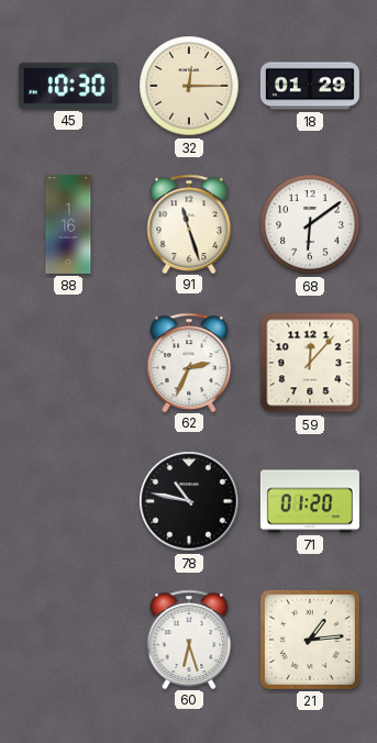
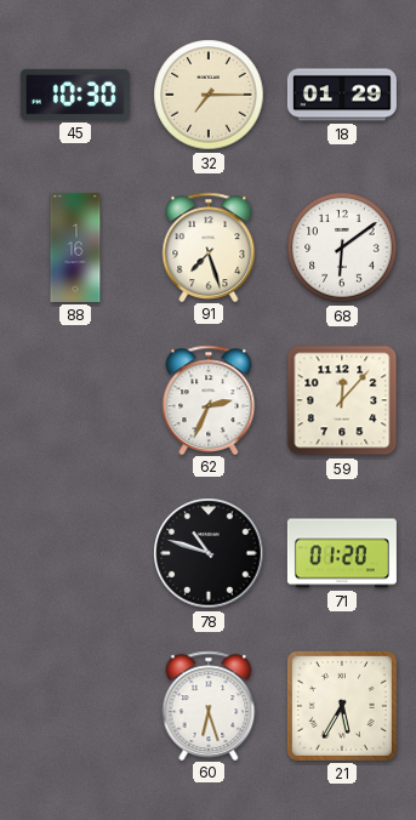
32: 12:15 -> 7:15
91: 11:27 -> 7:27
78: 10:47 -> 10:48
21: 1:14 -> 5:35
